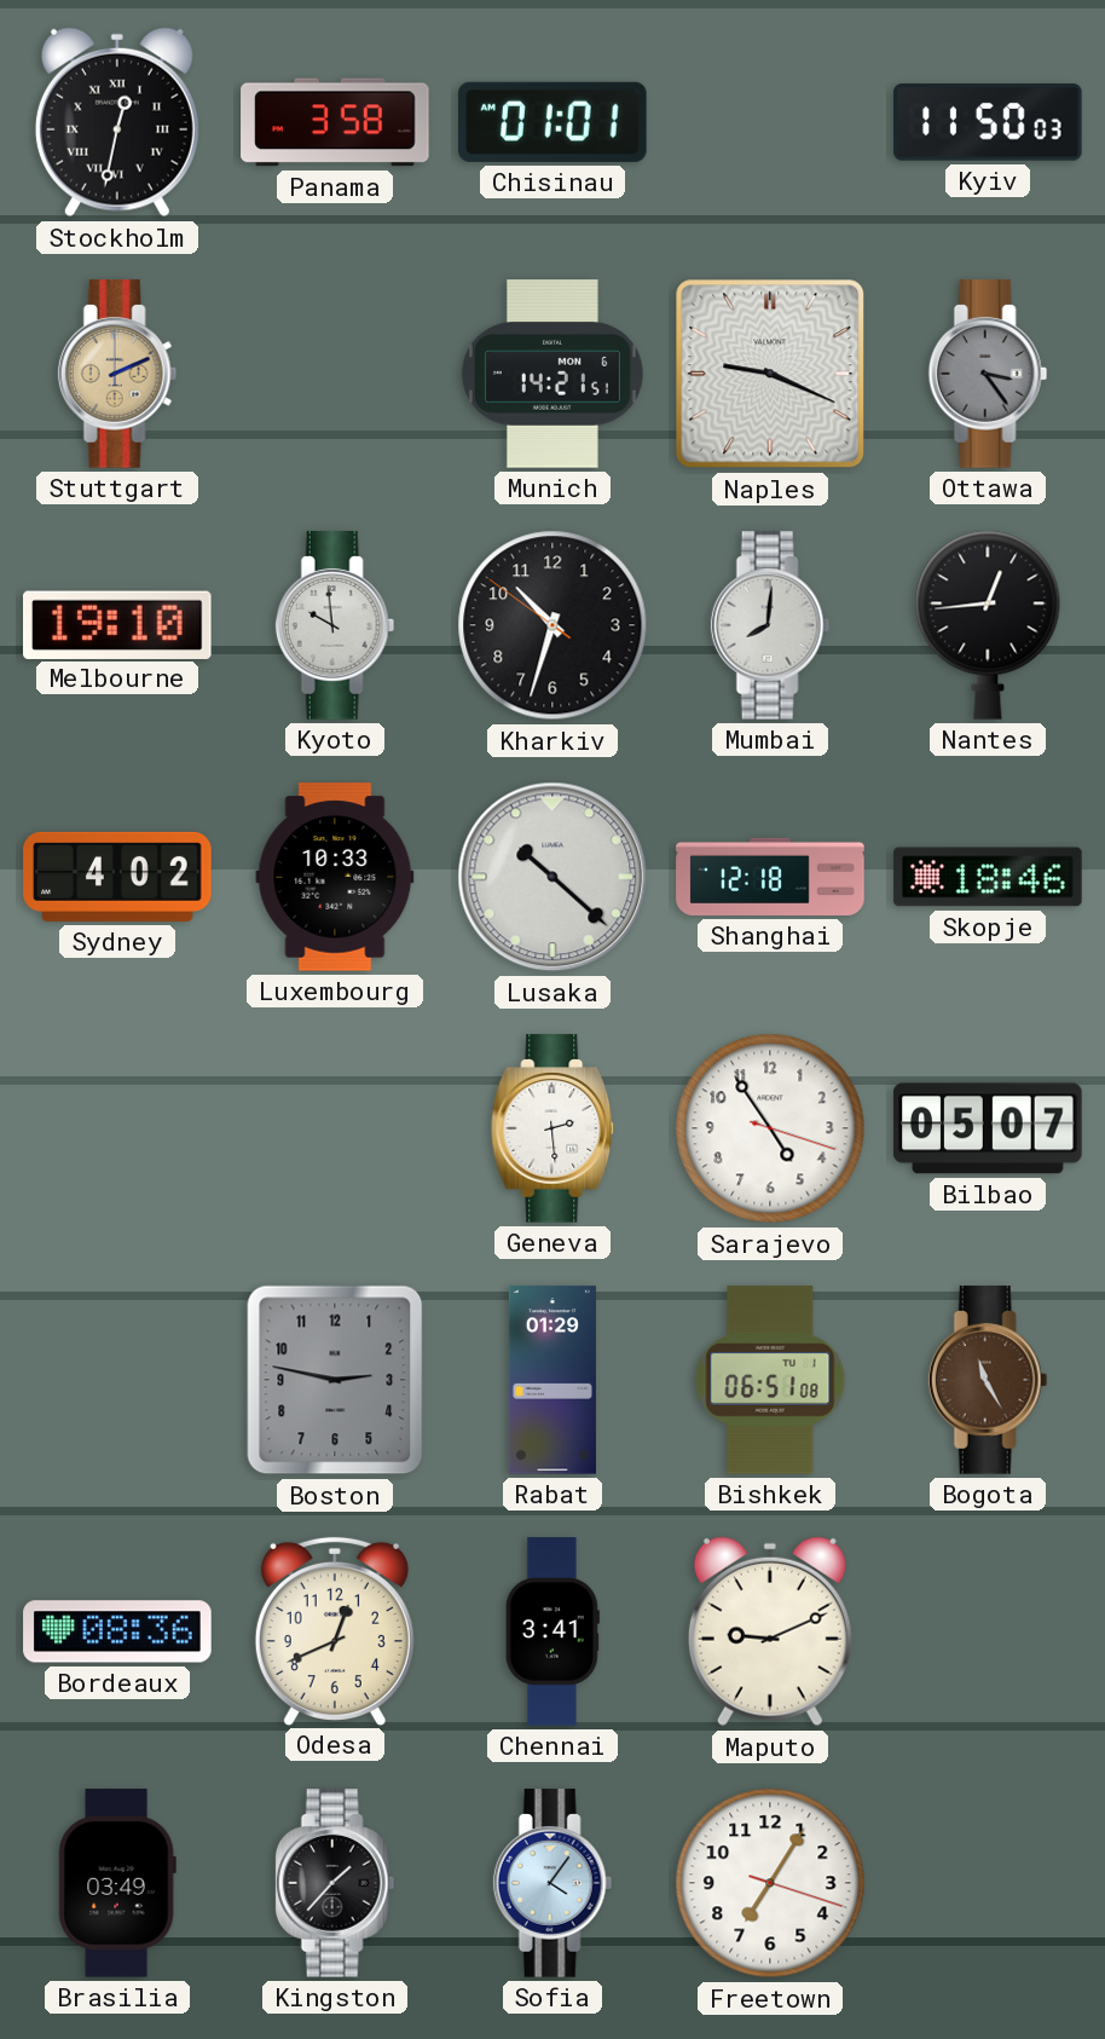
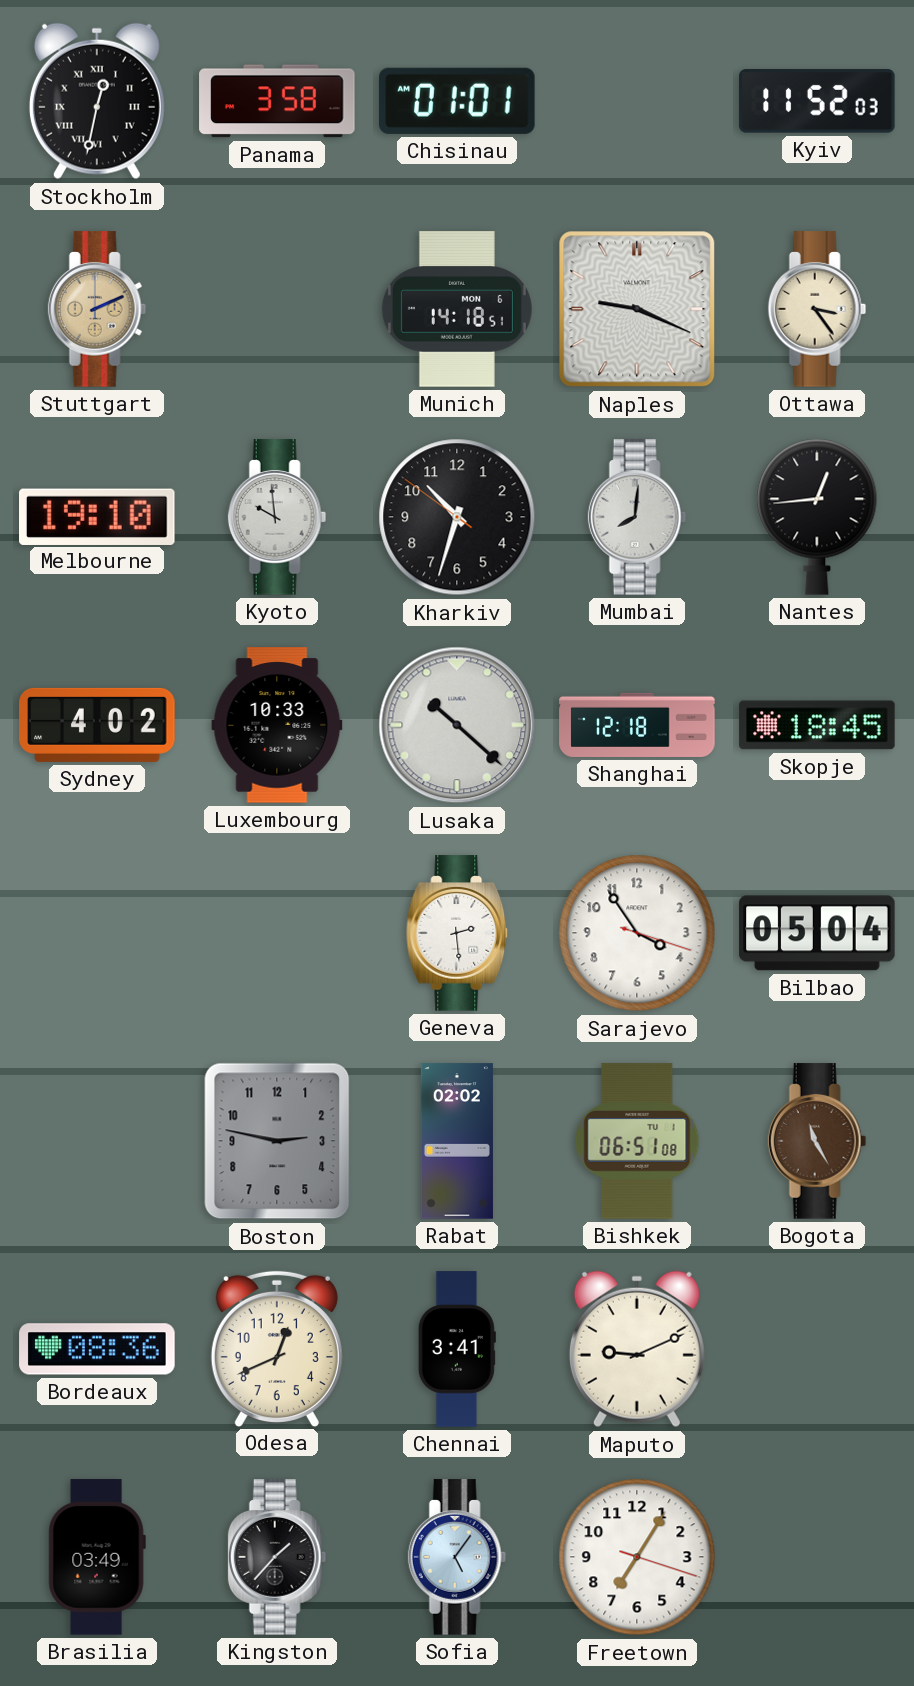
Kyiv: 11:50 -> 11:52
Munich: 14:21 -> 14:18
Ottawa dial: grey -> cream
Skopje: 18:46 -> 18:45
Sarajevo: 4:54 -> 3:54
Bilbao: 05:07 -> 05:04
Rabat: 01:29 -> 02:02
Sofia: 4:06 -> 5:06
